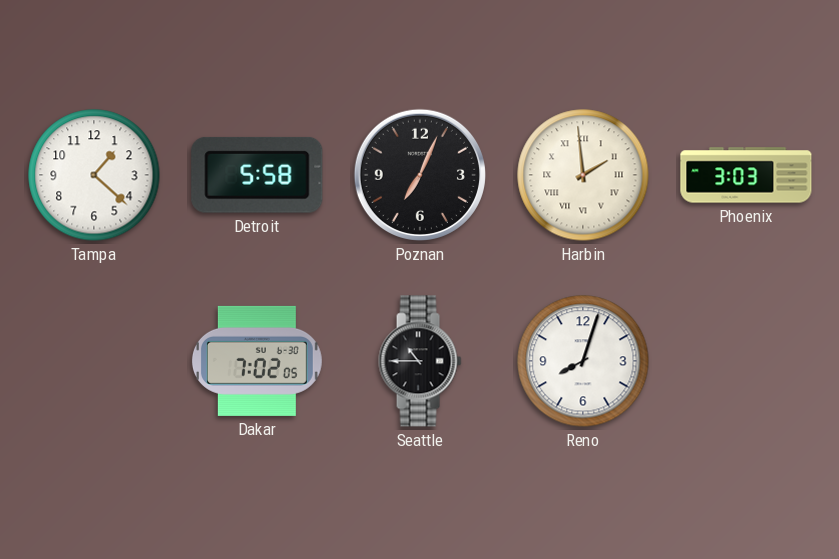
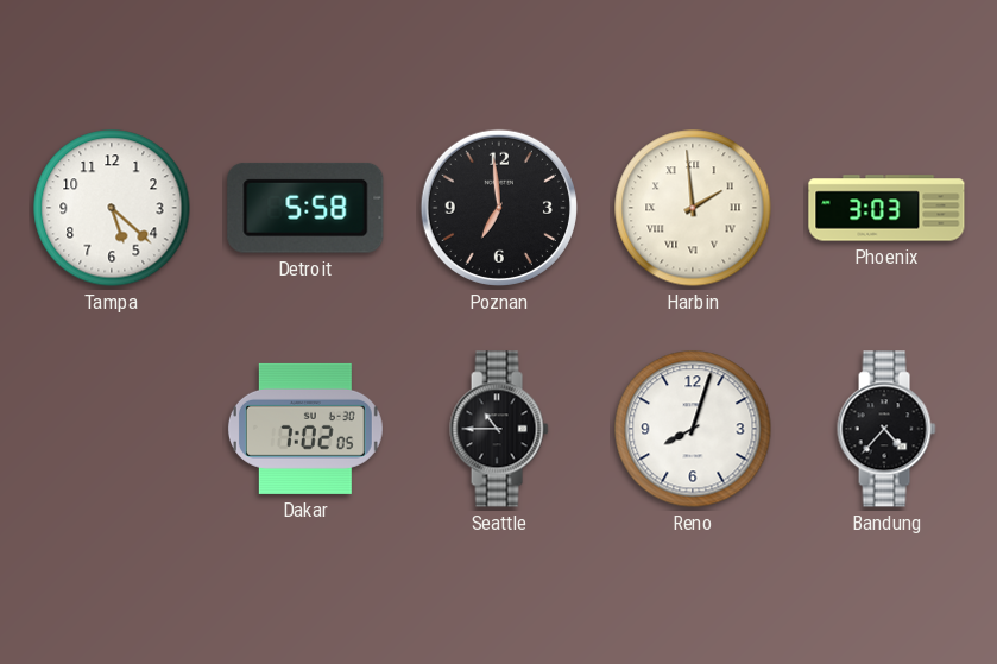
Tampa: 1:22 -> 5:22
Poznan: 7:04 -> 6:59
Bandung: none -> 4:37
